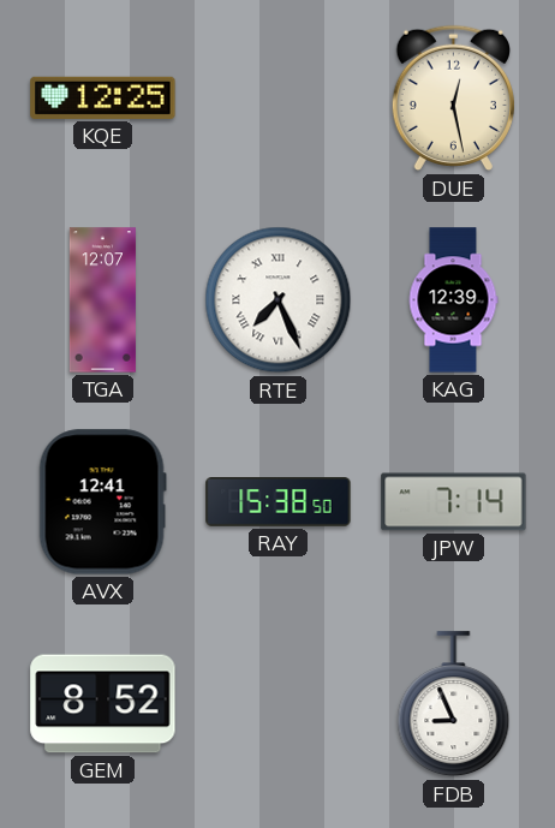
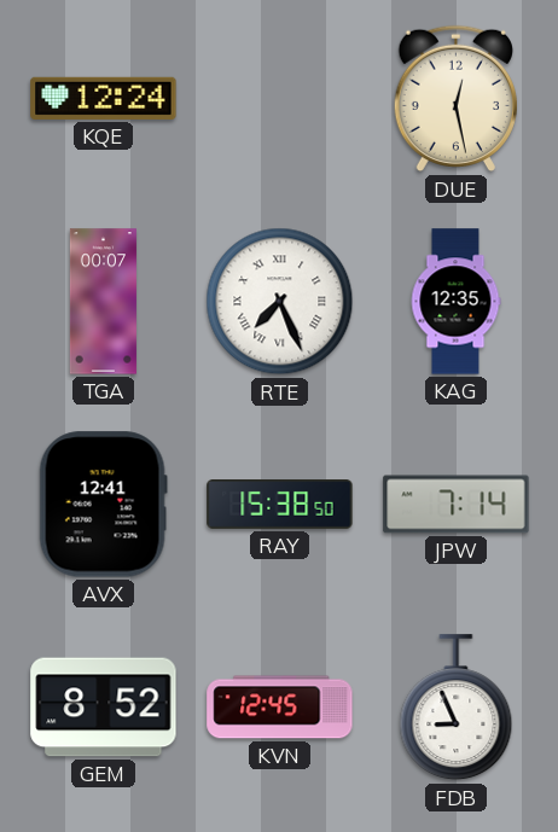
KQE: 12:25 -> 12:24
TGA: 12:07 -> 00:07
KAG: 12:39 -> 12:35
KVN: none -> 12:45
